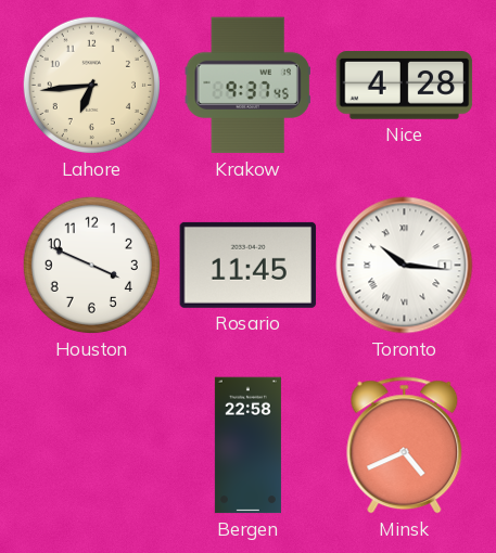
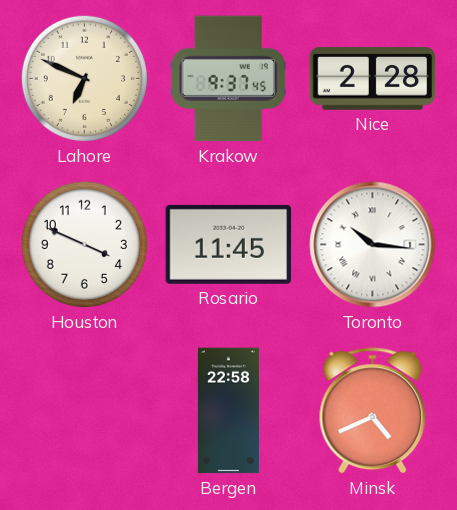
Lahore: 6:44 -> 6:49
Nice: 4:28 -> 2:28
